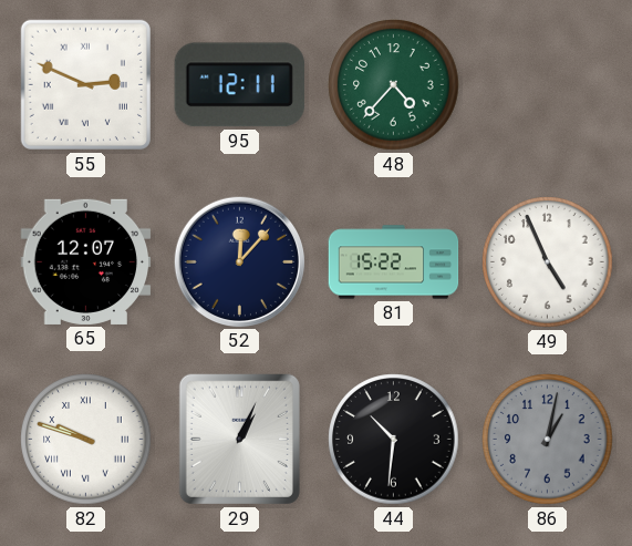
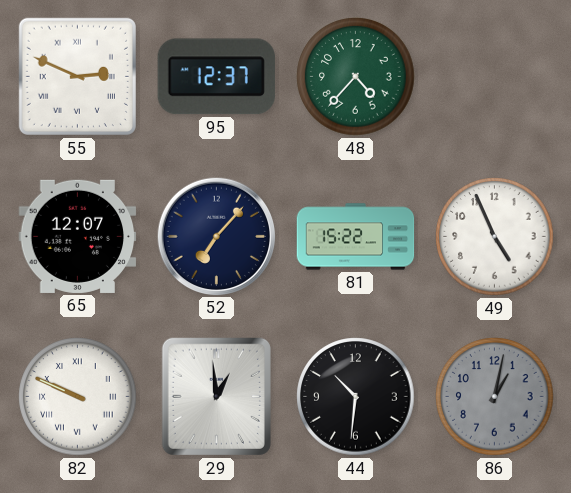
95: 12:11 -> 12:37
52: 12:07 -> 7:07
82: 9:48 -> 9:49
29: 1:04 -> 12:59
